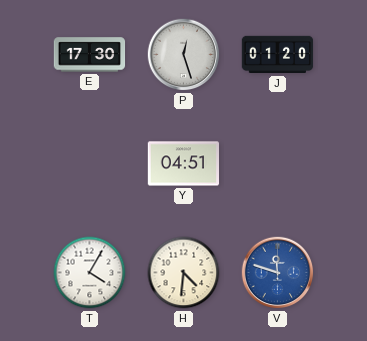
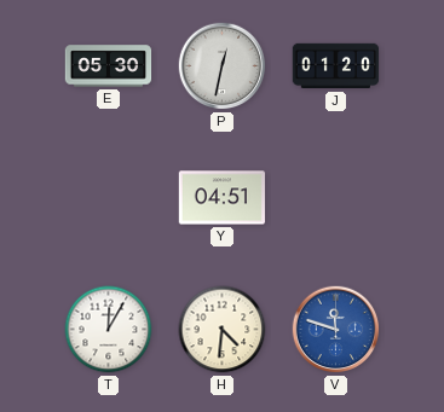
E: 17:30 -> 05:30
P: 12:27 -> 12:32
T: 4:05 -> 12:05
